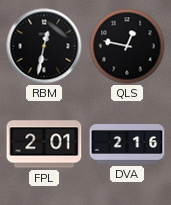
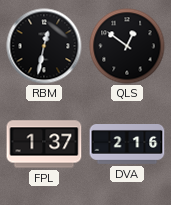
QLS: 12:47 -> 12:51
FPL: 2:01 -> 1:37
